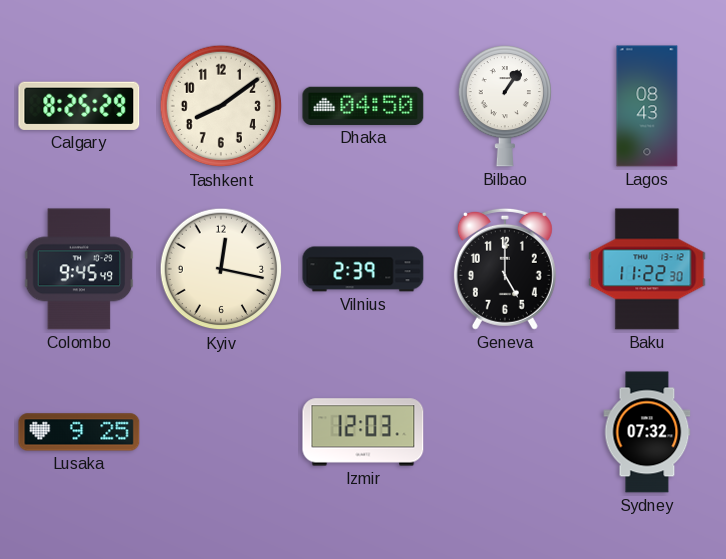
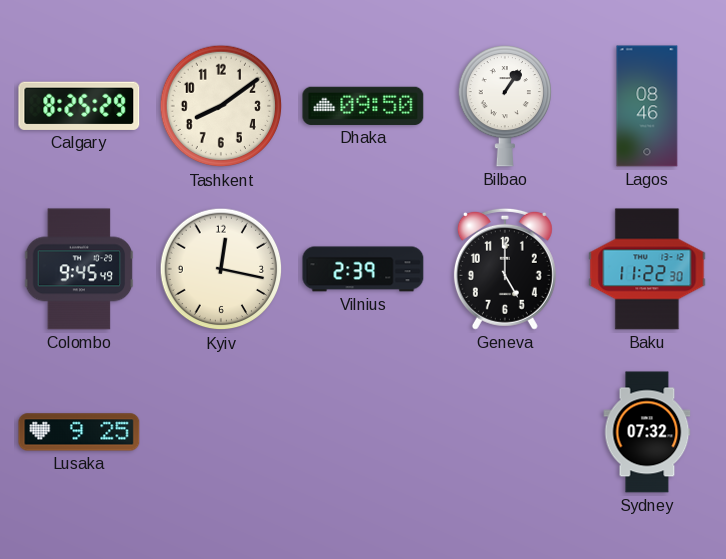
Dhaka: 04:50 -> 09:50
Lagos: 08:43 -> 08:46
Izmir: 12:03 -> none
